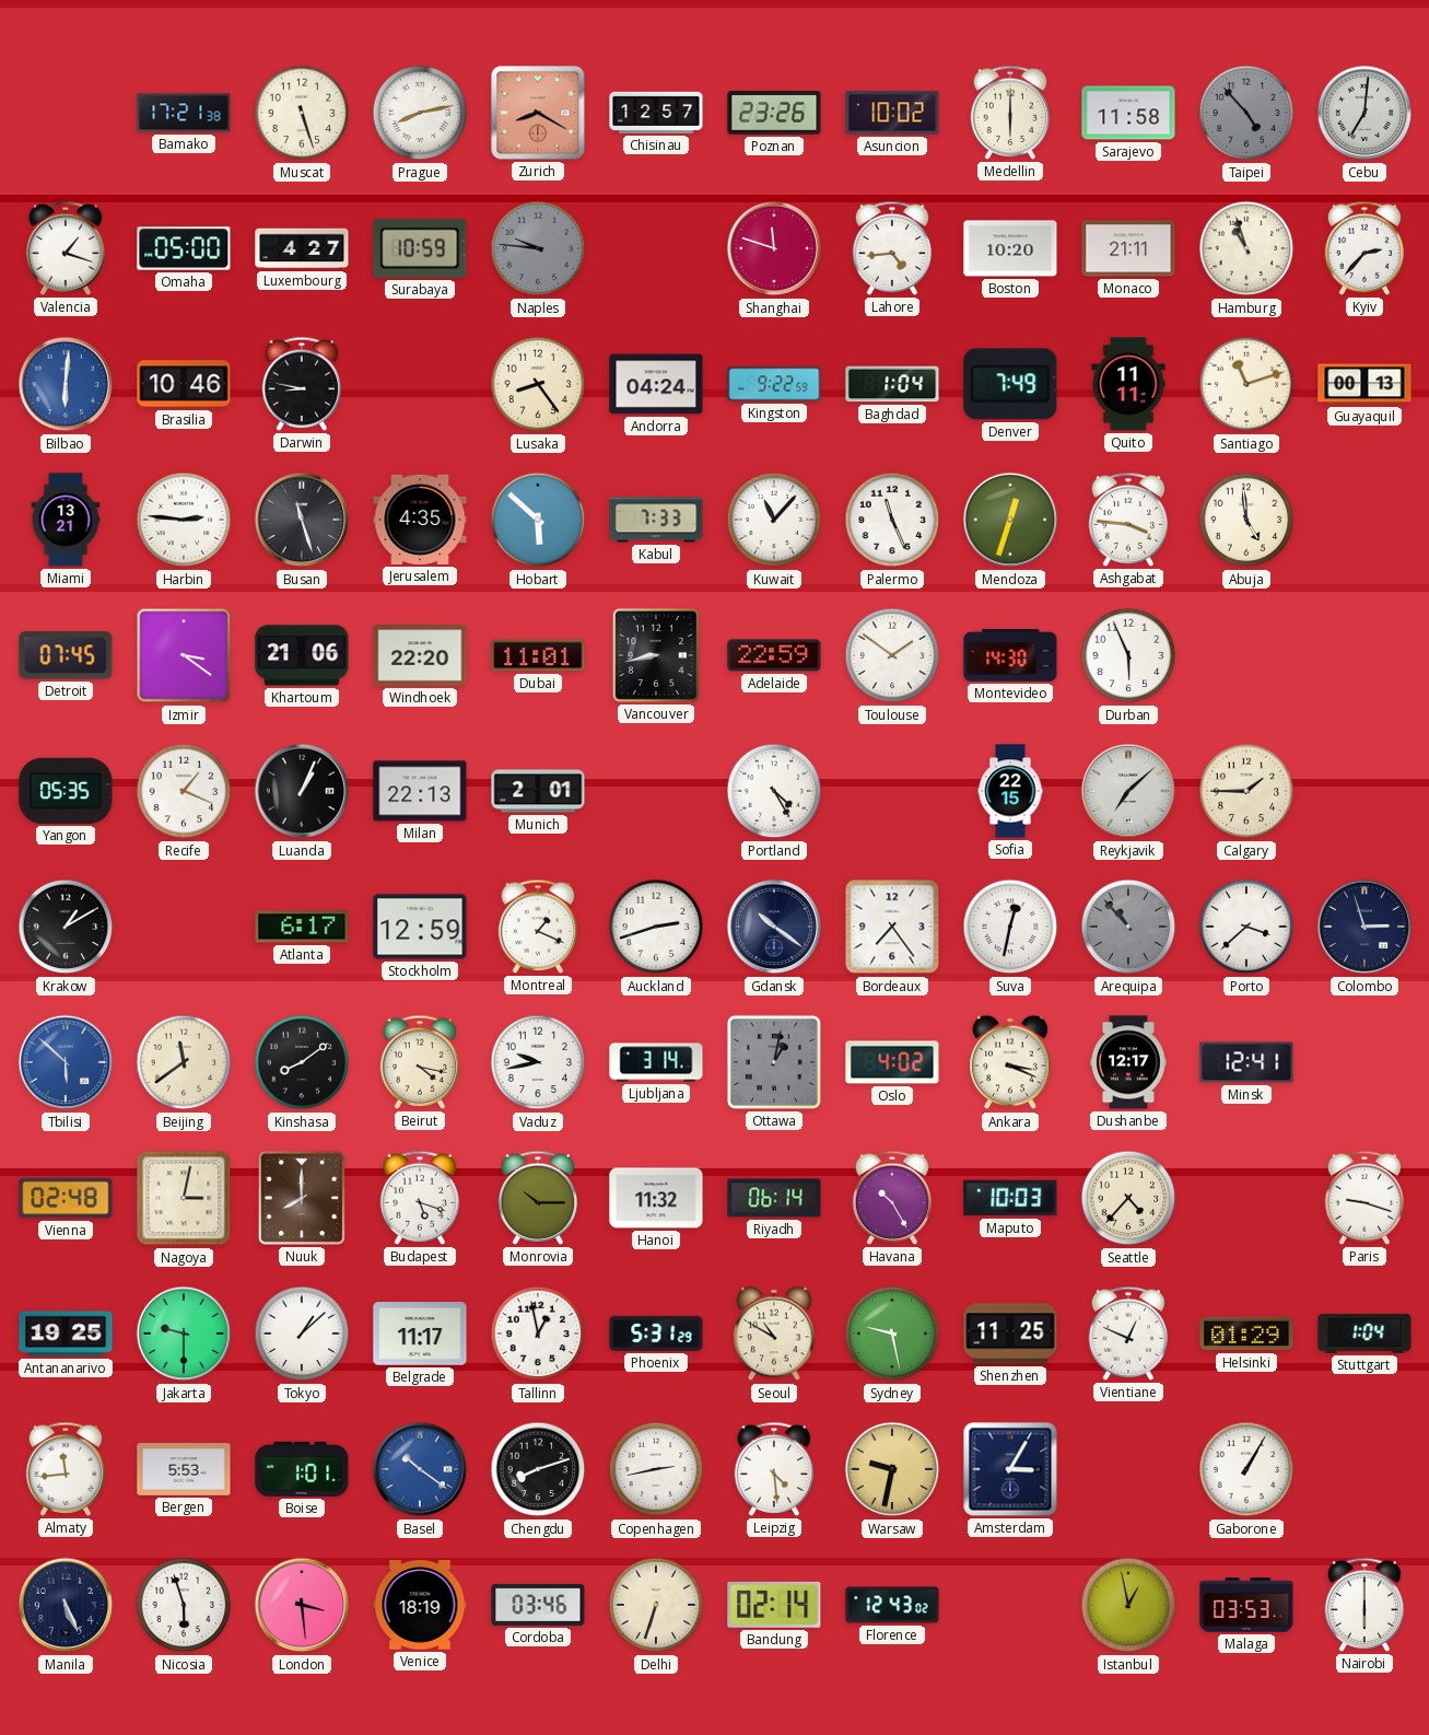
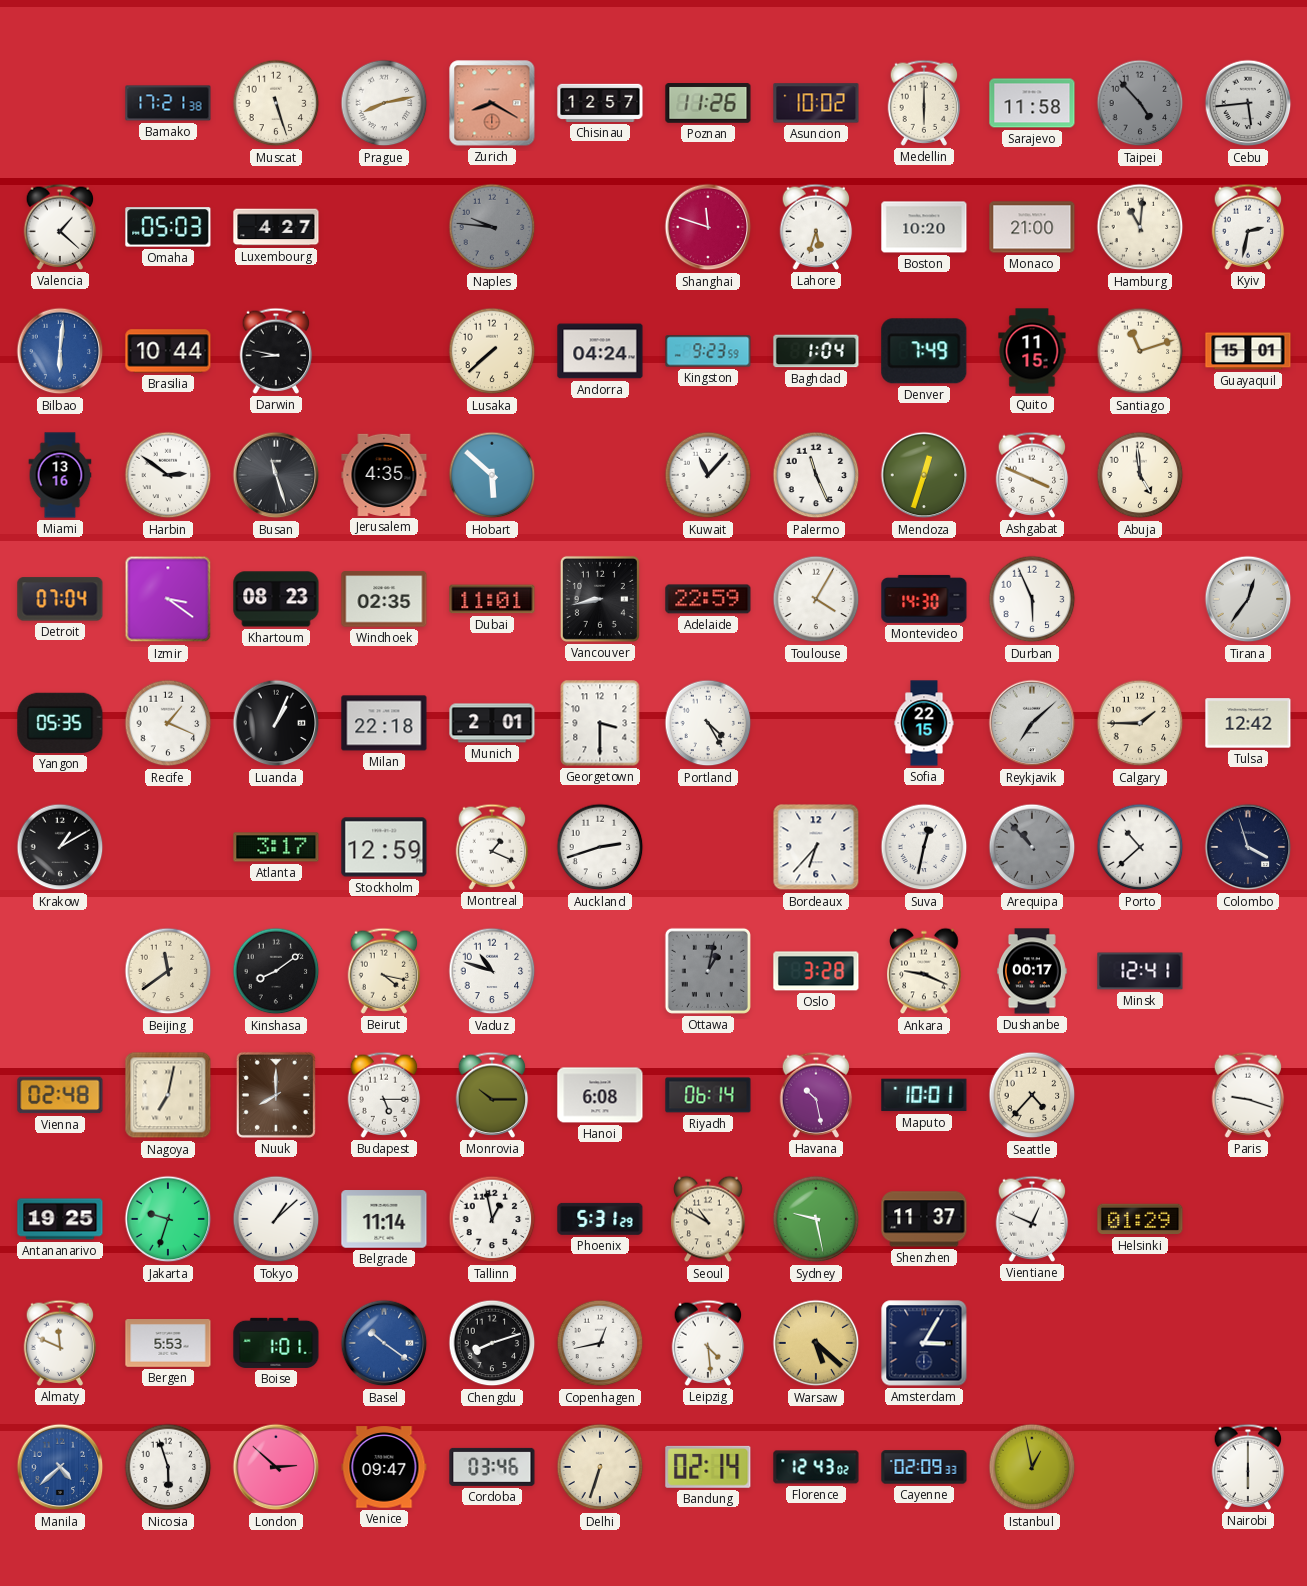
Poznan: 23:26 -> 11:26
Cebu: 7:01 -> 5:44
Valencia: 1:18 -> 1:22
Omaha: 05:00 -> 05:03
Surabaya: 10:59 -> none
Lahore: 4:44 -> 5:33
Monaco: 21:11 -> 21:00
Hamburg: 10:57 -> 11:01
Kyiv: 2:37 -> 2:32
Brasilia: 10:46 -> 10:44
Lusaka: 8:24 -> 7:38
Kingston: 9:22 -> 9:23
Quito: 11:11 -> 11:15
Guayaquil: 00:13 -> 15:01
Miami: 13:21 -> 13:16
Harbin: 2:46 -> 2:51
Kabul: 7:33 -> none
Ashgabat: 3:46 -> 3:49
Detroit: 07:45 -> 07:04
Khartoum: 21:06 -> 08:23
Windhoek: 22:20 -> 02:35
Toulouse: 1:51 -> 4:05
Tirana: none -> 12:36
Milan: 22:13 -> 22:18
Georgetown: none -> 3:30
Tulsa: none -> 12:42
Atlanta: 6:17 -> 3:17
Gdansk: 10:21 -> none
Bordeaux: 7:24 -> 6:37
Porto: 3:38 -> 10:38
Colombo: 2:57 -> 3:57
Tbilisi: 5:52 -> none
Vaduz: 9:43 -> 10:48
Ljubljana: 3:14 -> none
Oslo: 4:02 -> 3:28
Ankara: 3:19 -> 9:19
Dushanbe: 12:17 -> 00:17
Nagoya: 3:02 -> 7:02
Budapest: 5:18 -> 5:15
Hanoi: 11:32 -> 6:08
Havana: 10:25 -> 10:28
Maputo: 10:03 -> 10:01
Jakarta: 9:30 -> 9:33
Belgrade: 11:17 -> 11:14
Shenzhen: 11:25 -> 11:37
Stuttgart: 1:04 -> none
Almaty: 11:44 -> 11:49
Copenhagen: 2:43 -> 12:43
Warsaw: 9:32 -> 5:22
Gaborone: 1:05 -> none
Manila: 5:26 -> 4:38
Manila dial: navy -> blue
London: 3:29 -> 2:52
Venice: 18:19 -> 09:47
Cayenne: none -> 02:09
Malaga: 03:53 -> none
